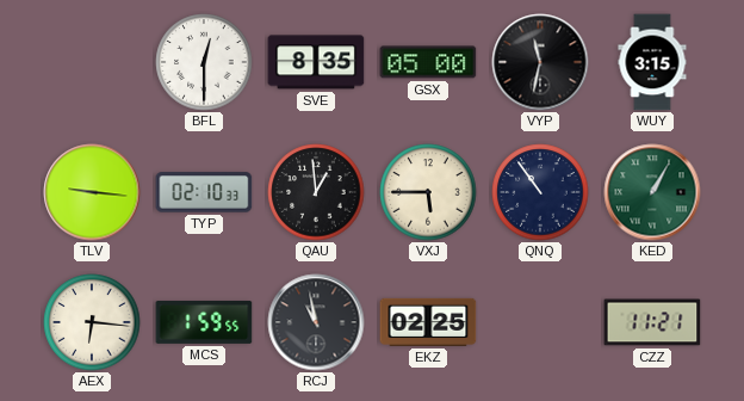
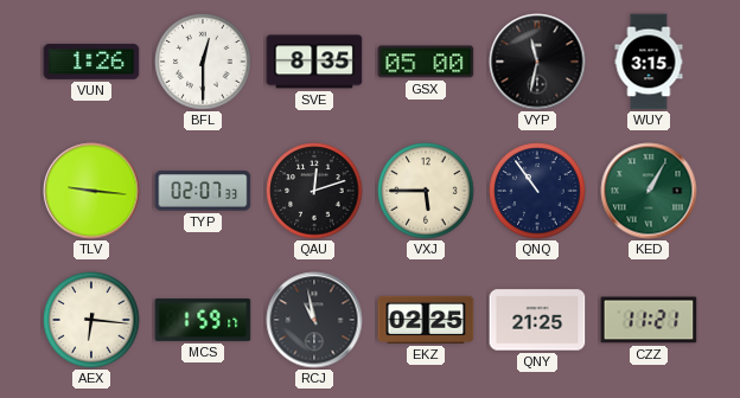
VUN: none -> 1:26
TYP: 02:10 -> 02:07
QAU: 12:59 -> 12:12
MCS: 1:59:55 -> 1:59:17
QNY: none -> 21:25
